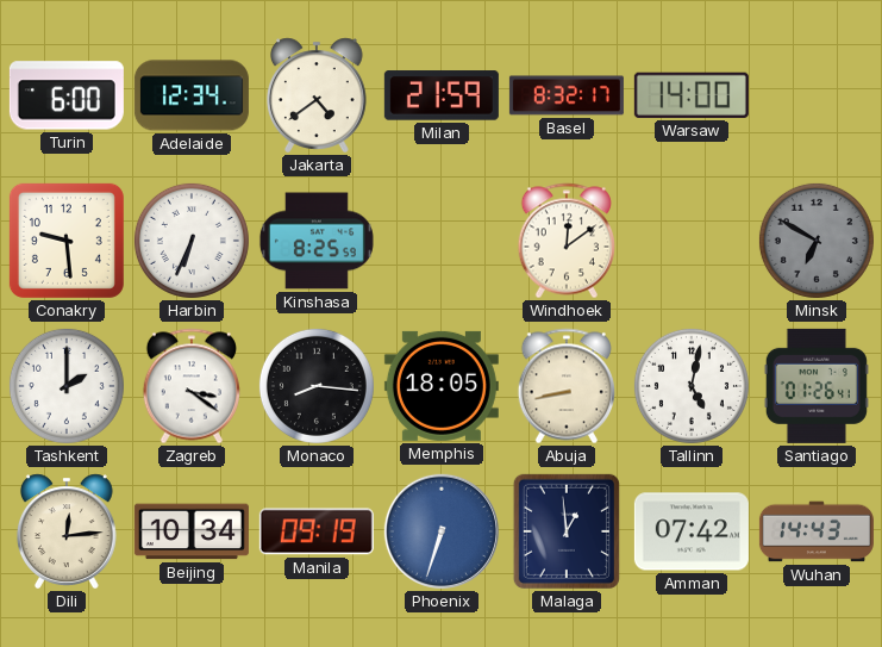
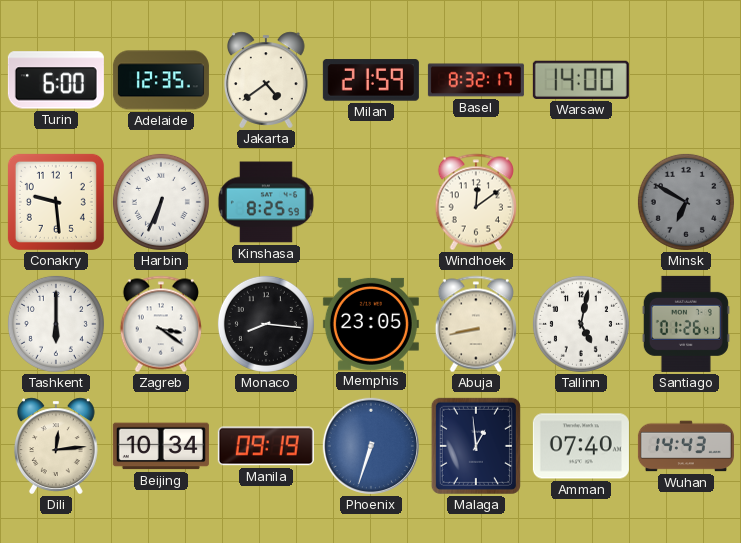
Adelaide: 12:34 -> 12:35
Tashkent: 2:00 -> 6:00
Memphis: 18:05 -> 23:05
Amman: 07:42 -> 07:40
